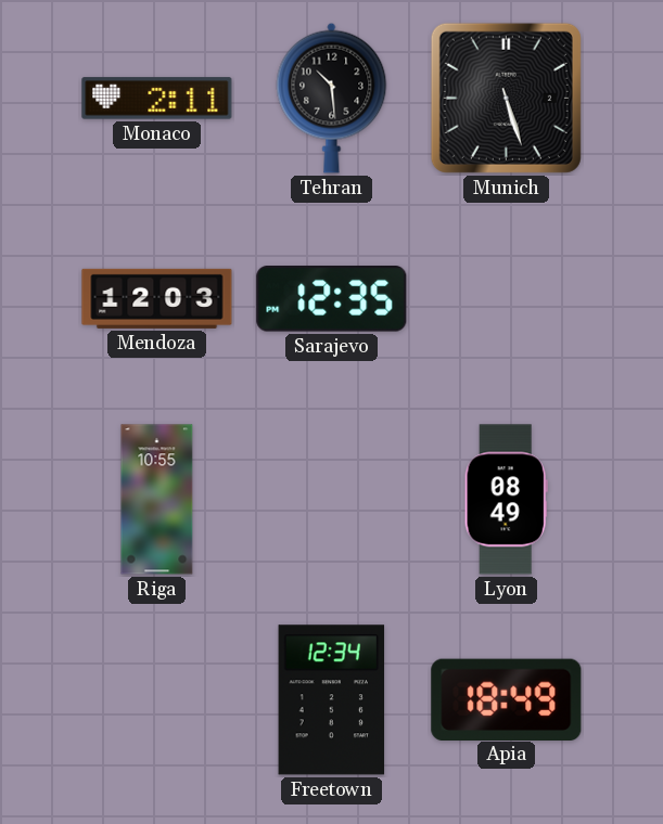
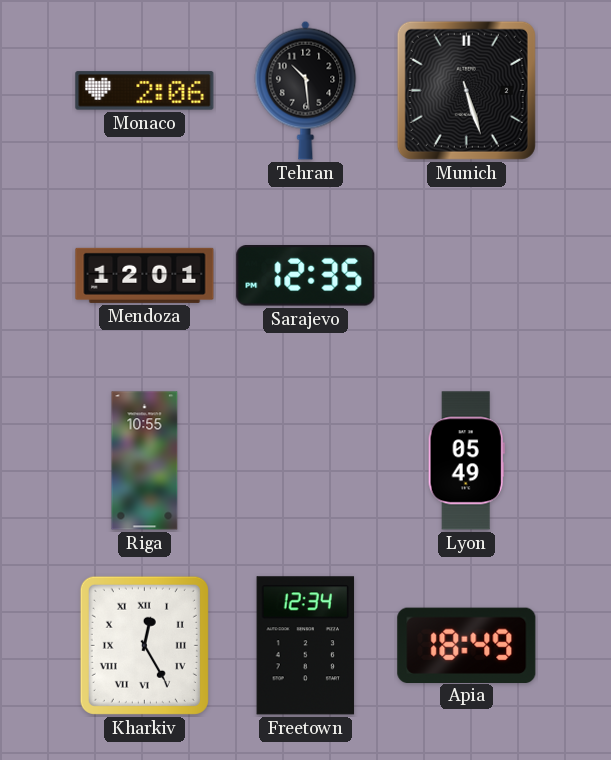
Monaco: 2:11 -> 2:06
Mendoza: 12:03 -> 12:01
Lyon: 08:49 -> 05:49
Kharkiv: none -> 12:25
